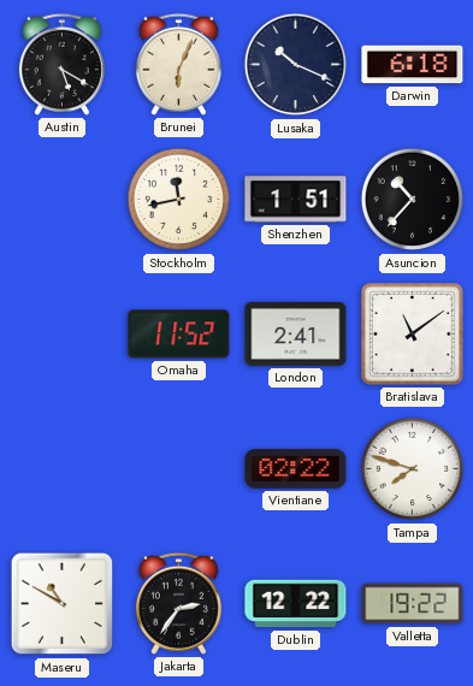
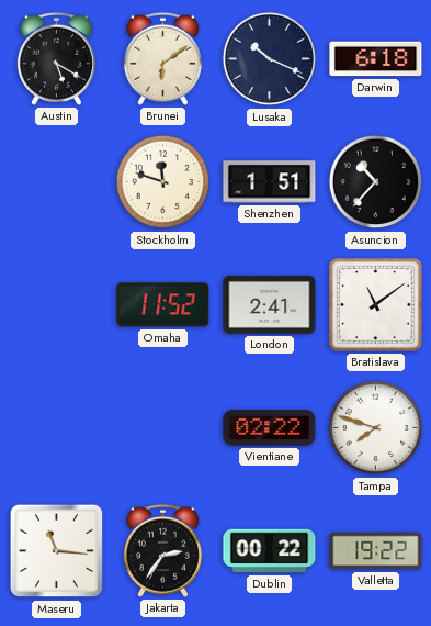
Brunei: 6:04 -> 6:09
Stockholm: 11:43 -> 11:48
Maseru: 10:50 -> 11:16
Dublin: 12:22 -> 00:22
